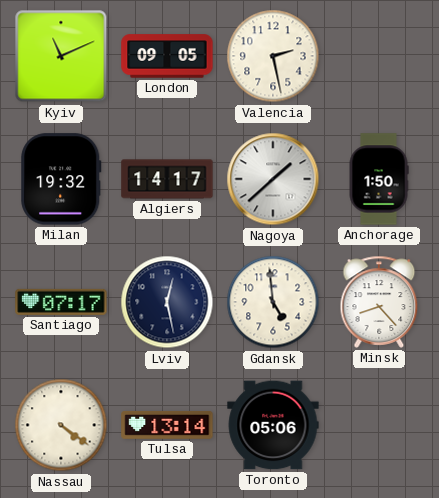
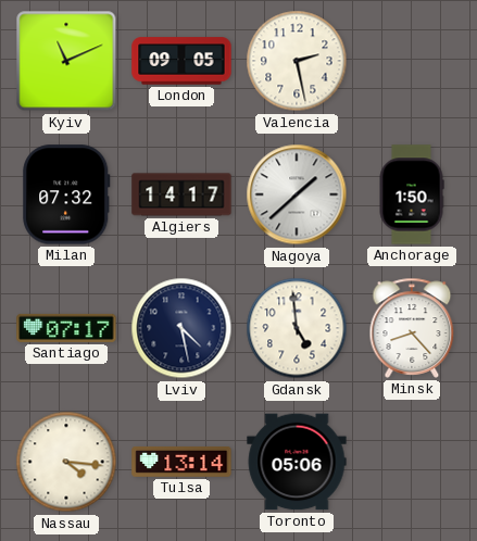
Milan: 19:32 -> 07:32
Lviv: 12:28 -> 4:28
Nassau: 4:21 -> 4:16
